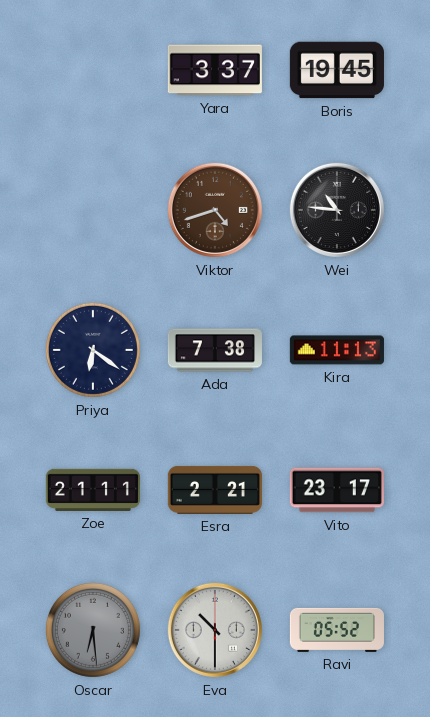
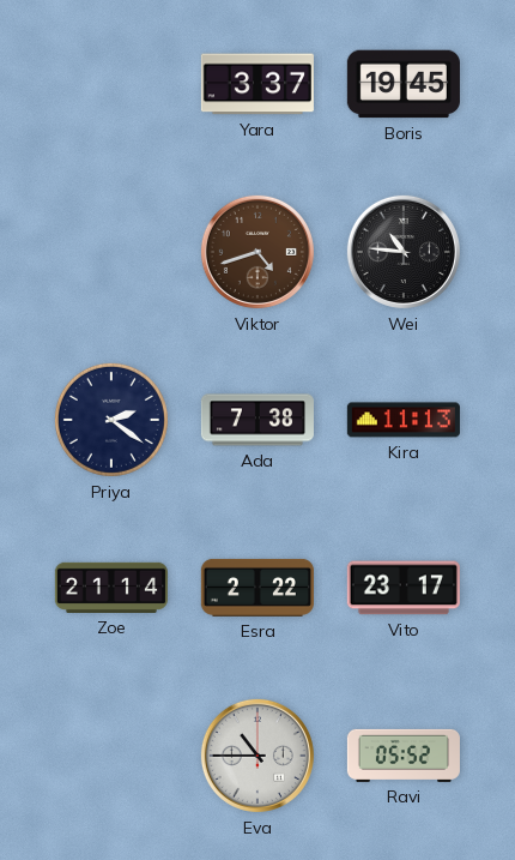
Priya: 6:21 -> 2:21
Zoe: 21:11 -> 21:14
Esra: 2:21 -> 2:22
Oscar: 6:29 -> none
Eva: 10:30 -> 10:45
